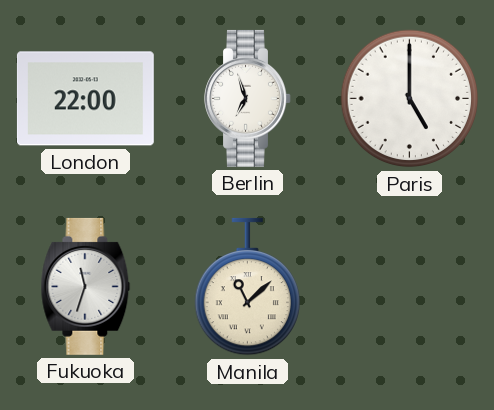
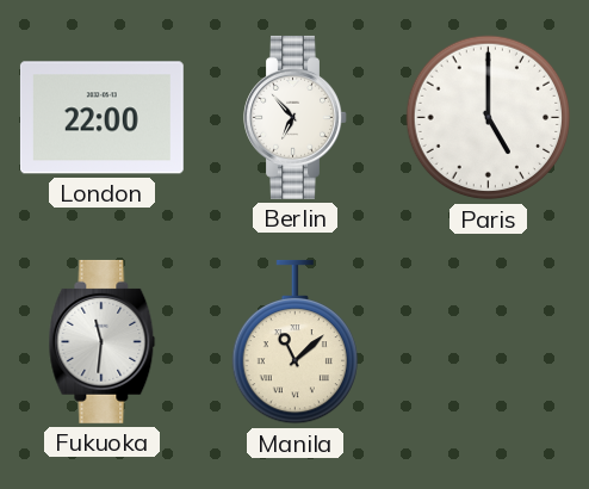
Berlin: 6:57 -> 6:53
Fukuoka: 11:33 -> 11:31
